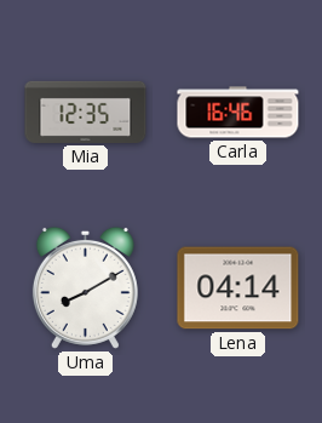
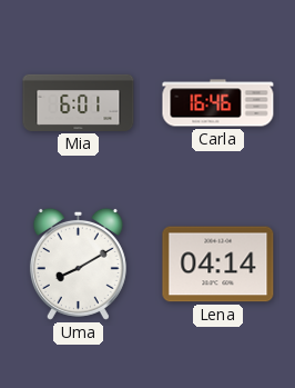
Mia: 12:35 -> 6:01
